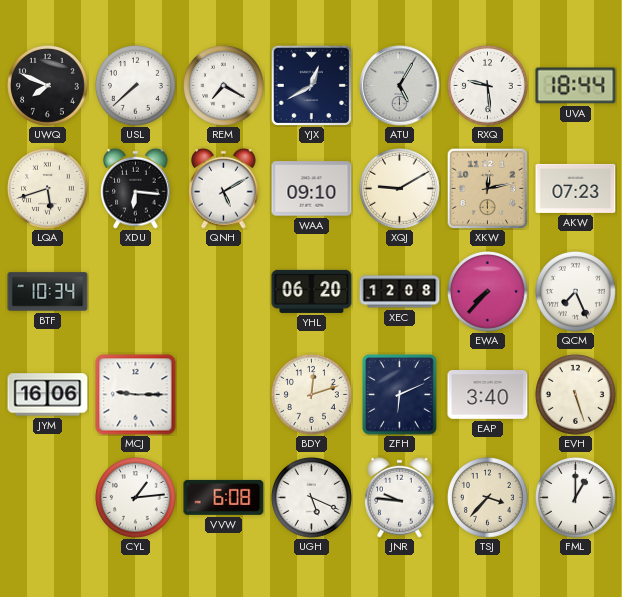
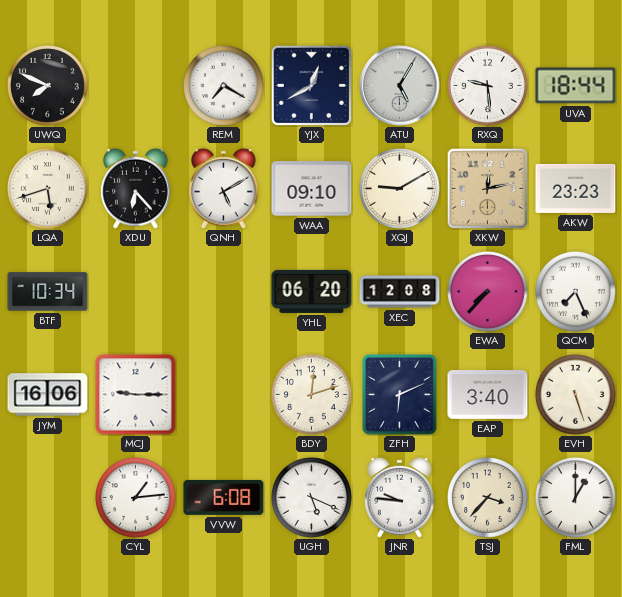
USL: 7:38 -> none
XDU: 6:16 -> 6:23
AKW: 07:23 -> 23:23
